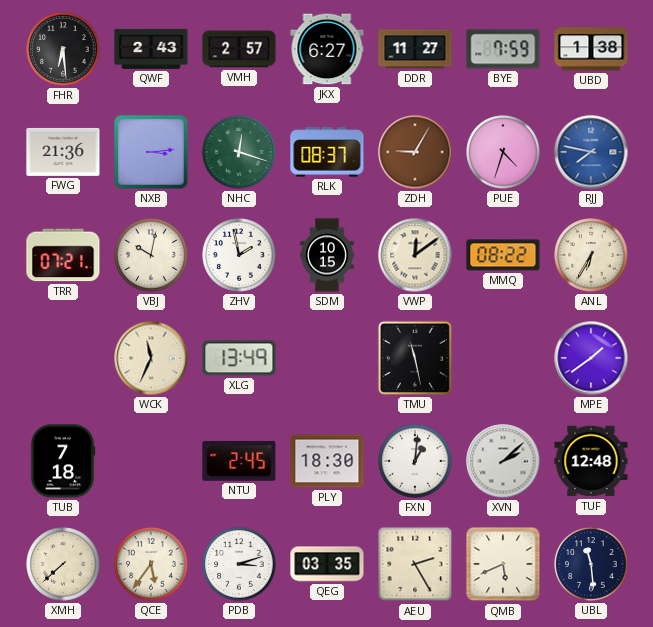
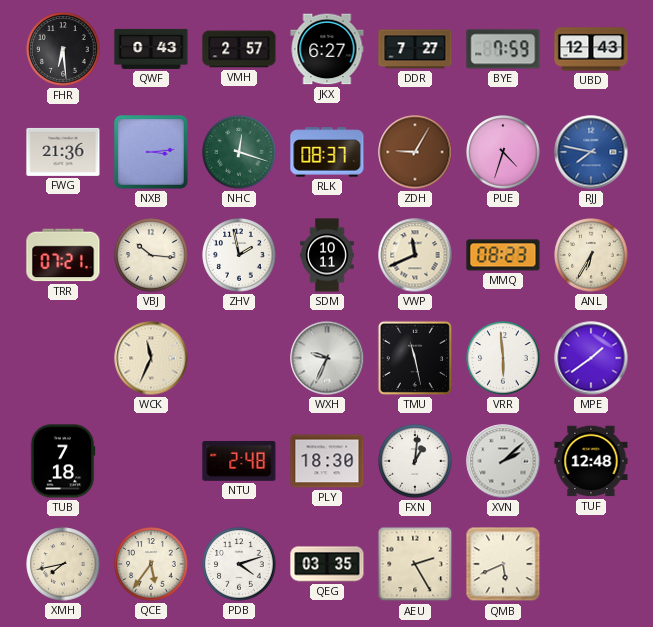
QWF: 2:43 -> 0:43
DDR: 11:27 -> 7:27
UBD: 1:38 -> 12:43
VBJ: 10:02 -> 10:16
SDM: 10:15 -> 10:11
VWP: 12:09 -> 11:41
MMQ: 08:22 -> 08:23
XLG: 13:49 -> none
WXH: none -> 9:34
VRR: none -> 5:59
NTU: 2:45 -> 2:48
XMH: 7:38 -> 7:43
PDB: 3:12 -> 4:12
UBL: 11:29 -> none
